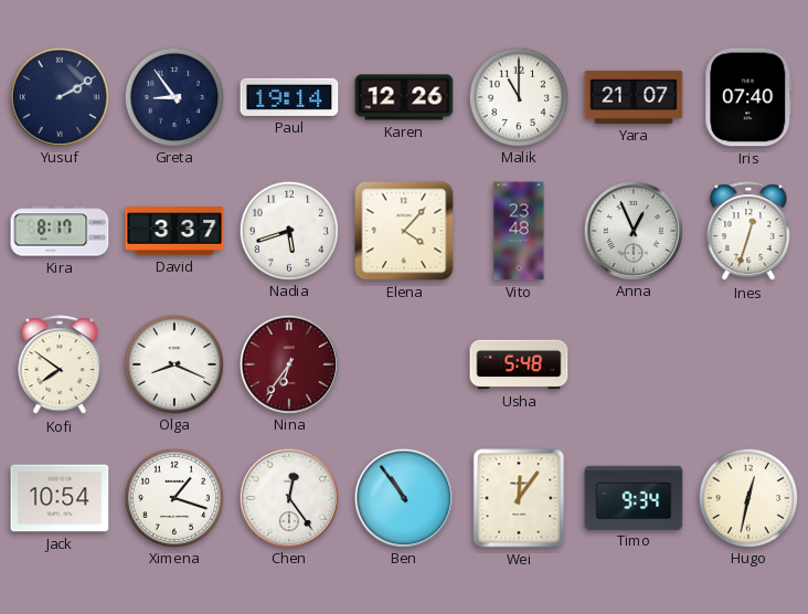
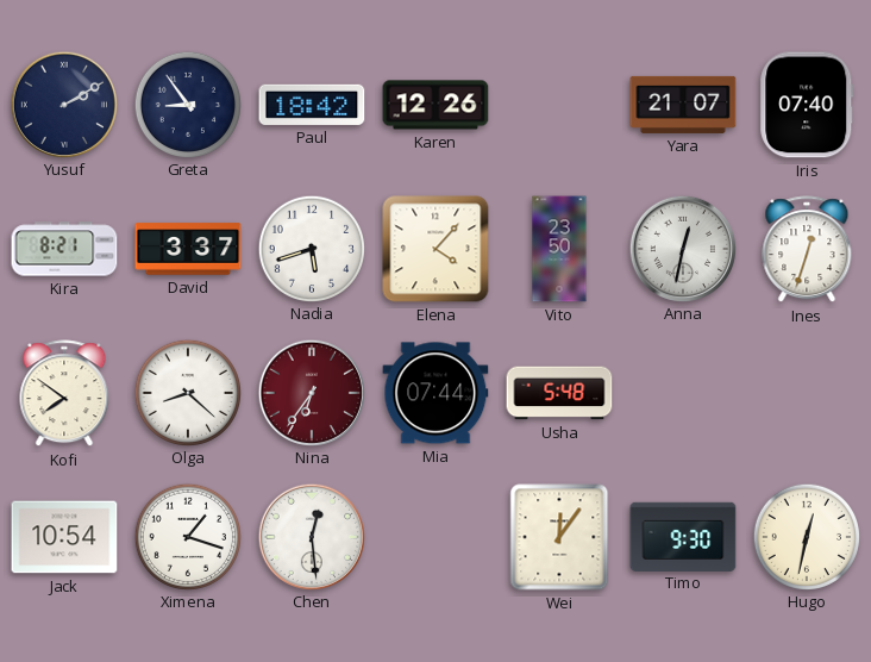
Paul: 19:14 -> 18:42
Malik: 11:00 -> none
Kira: 8:17 -> 8:21
Vito: 23:48 -> 23:50
Anna: 12:56 -> 12:32
Olga: 8:19 -> 8:22
Mia: none -> 07:44
Chen: 12:24 -> 12:29
Ben: 10:54 -> none
Timo: 9:34 -> 9:30
